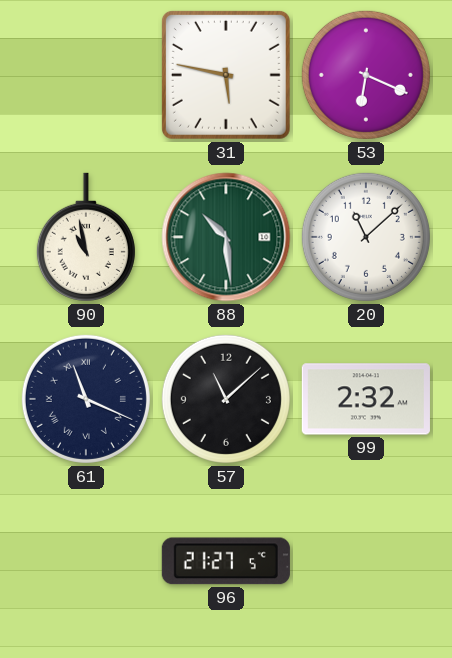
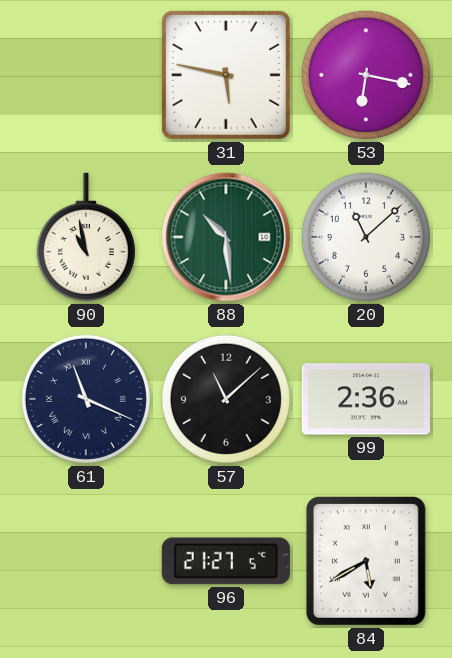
53: 6:19 -> 6:17
99: 2:32 -> 2:36
84: none -> 5:40
